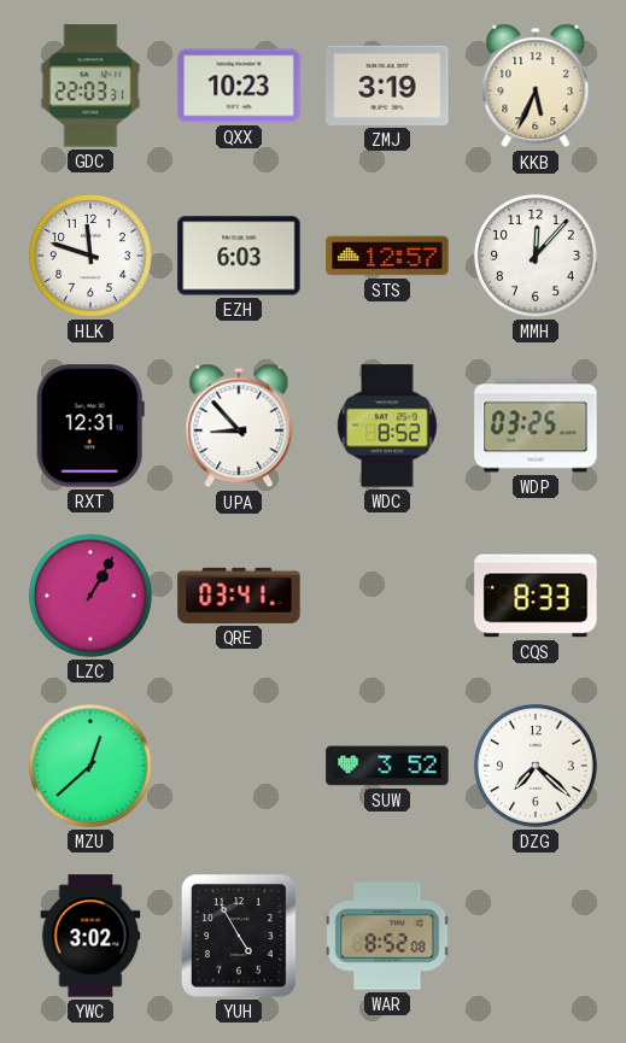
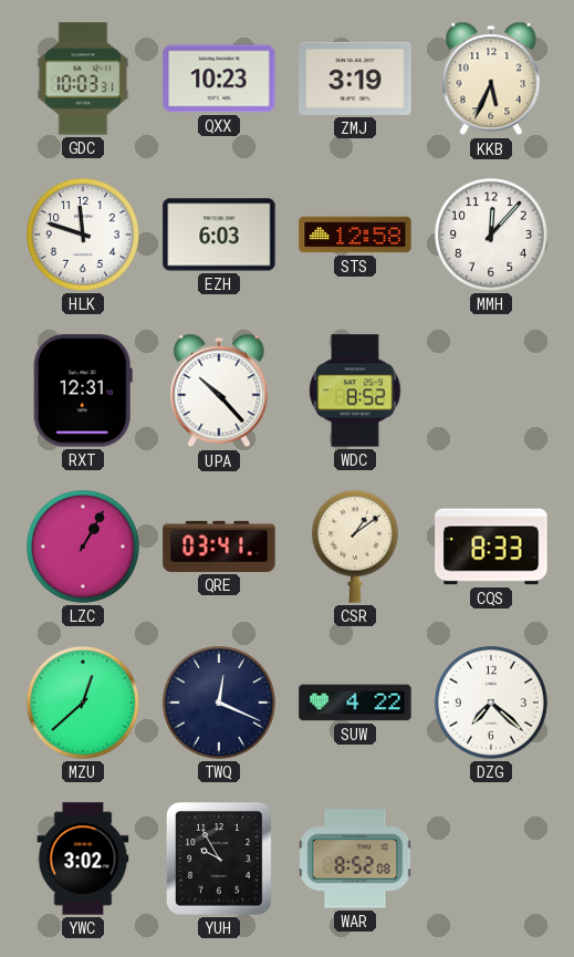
GDC: 22:03 -> 10:03
STS: 12:57 -> 12:58
UPA: 8:53 -> 10:23
WDP: 03:25 -> none
CSR: none -> 1:09
TWQ: none -> 12:19
SUW: 3:52 -> 4:22
YUH: 4:55 -> 9:55
